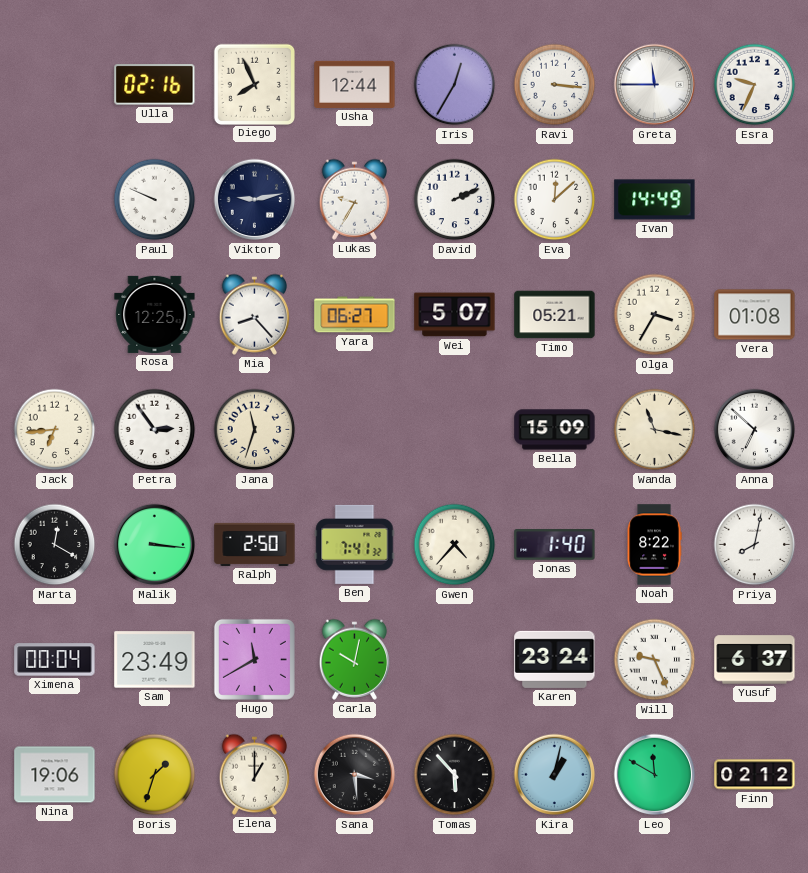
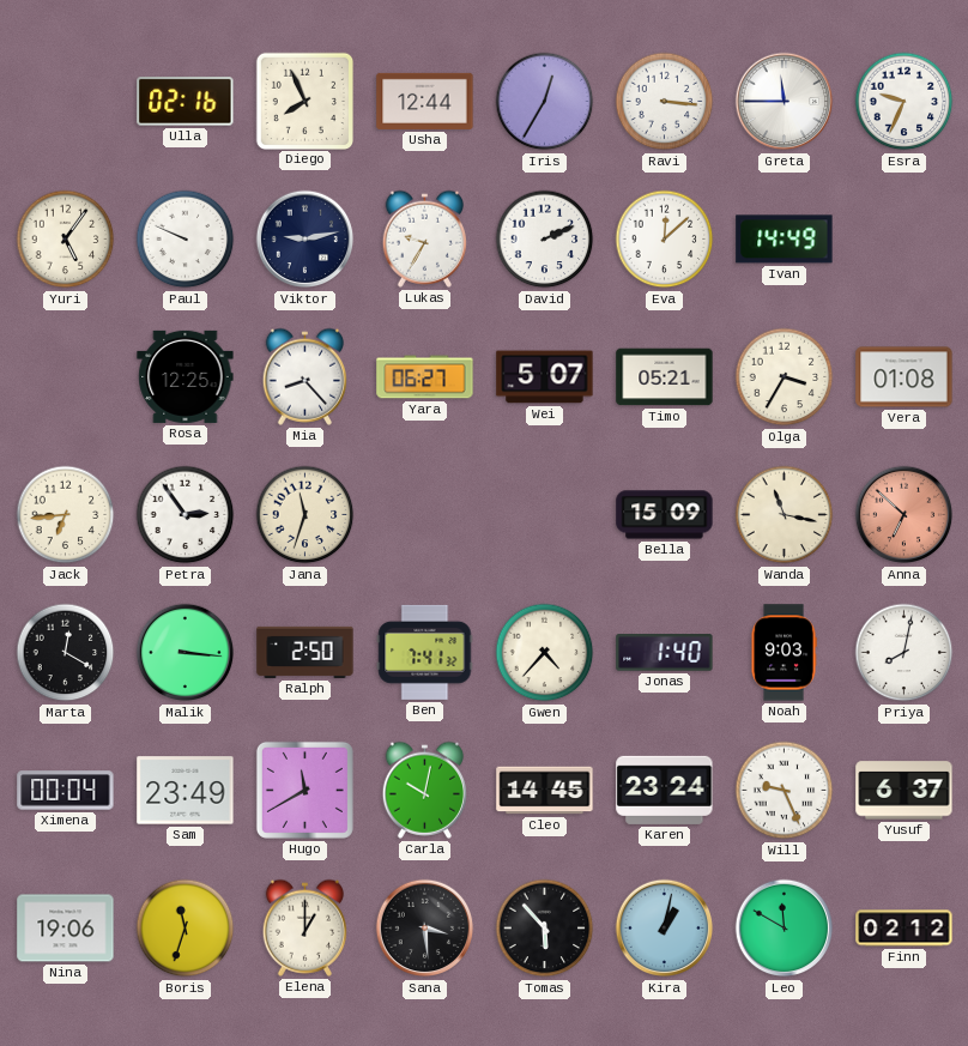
Yuri: none -> 5:06
Anna dial: white -> salmon
Noah: 8:22 -> 9:03
Cleo: none -> 14:45
Boris: 1:33 -> 11:33
